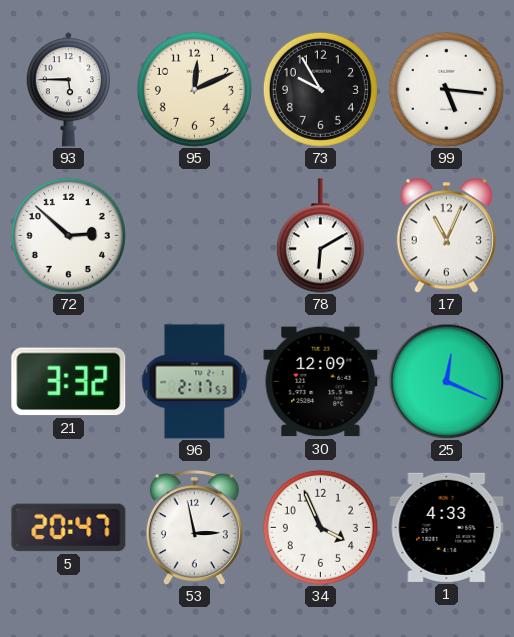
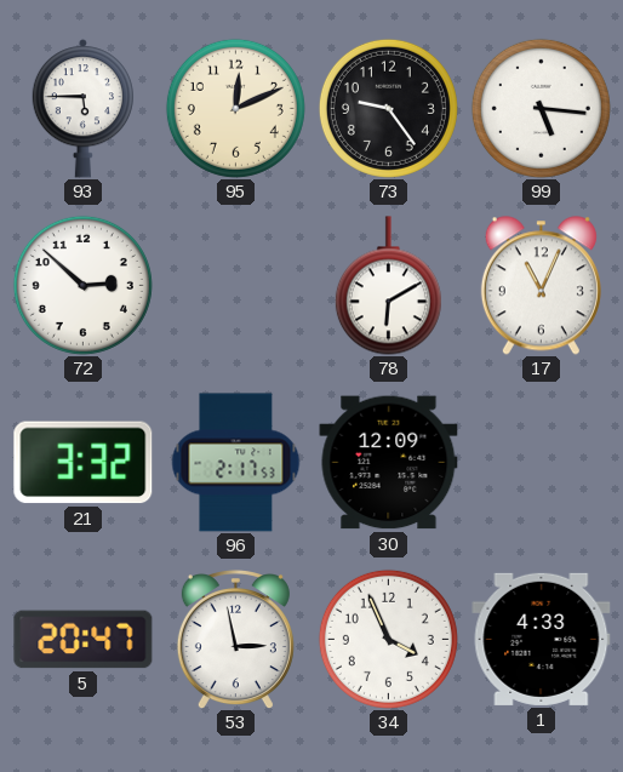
73: 9:55 -> 9:24
25: 12:19 -> none
